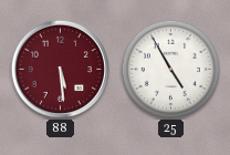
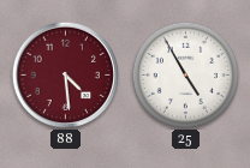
88: 5:29 -> 4:29
